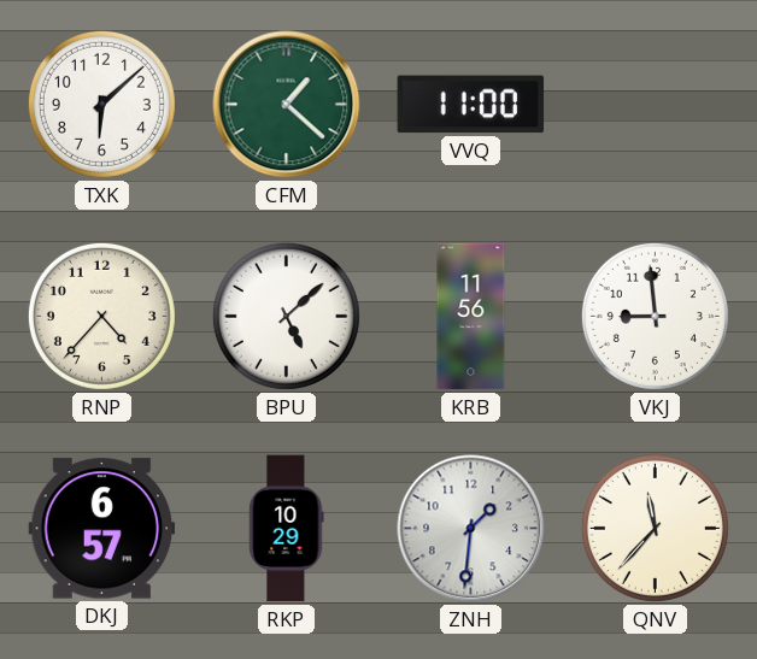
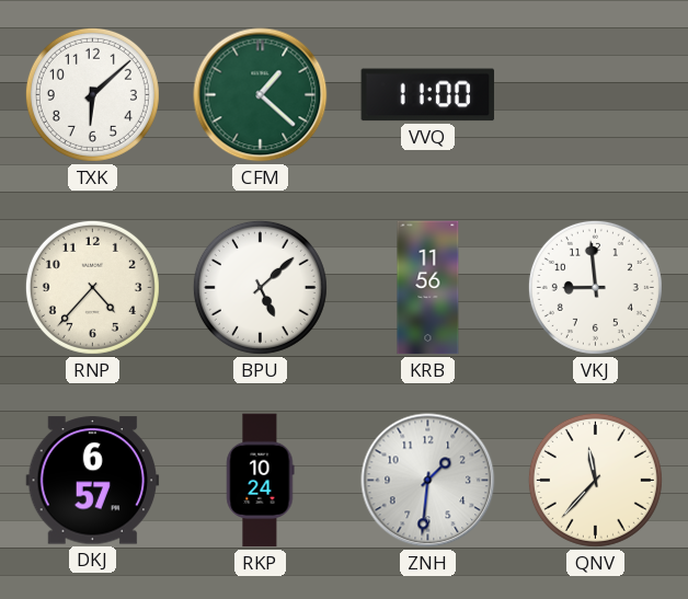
RKP: 10:29 -> 10:24
